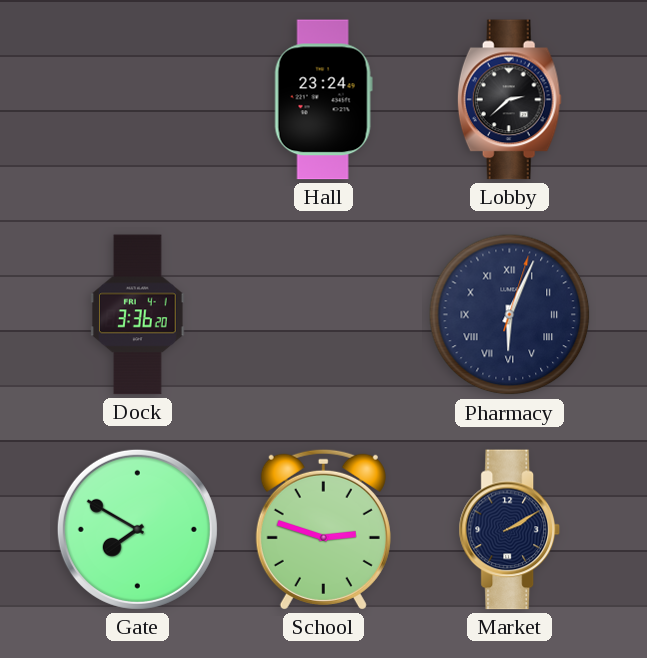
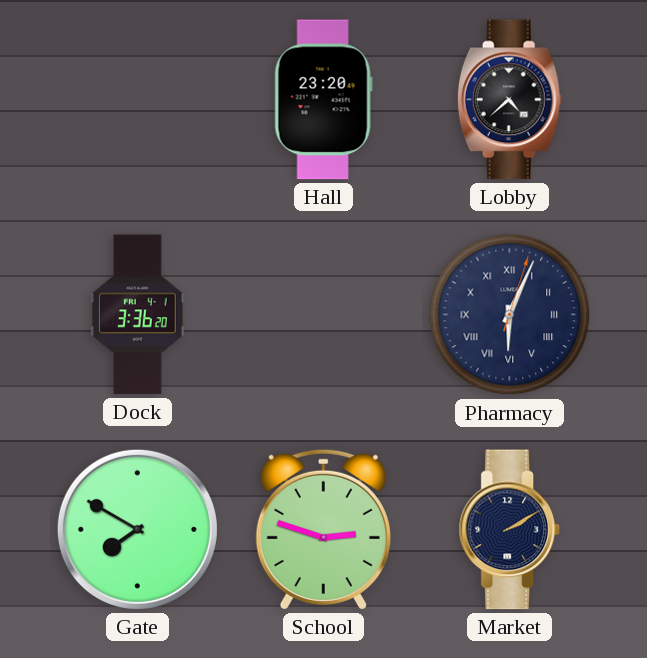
Hall: 23:24 -> 23:20
Lobby: 2:38 -> 4:38
